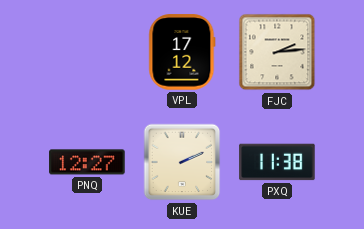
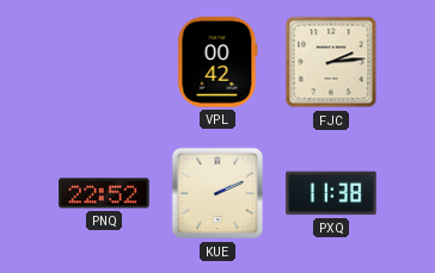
VPL: 17:12 -> 00:42
PNQ: 12:27 -> 22:52
